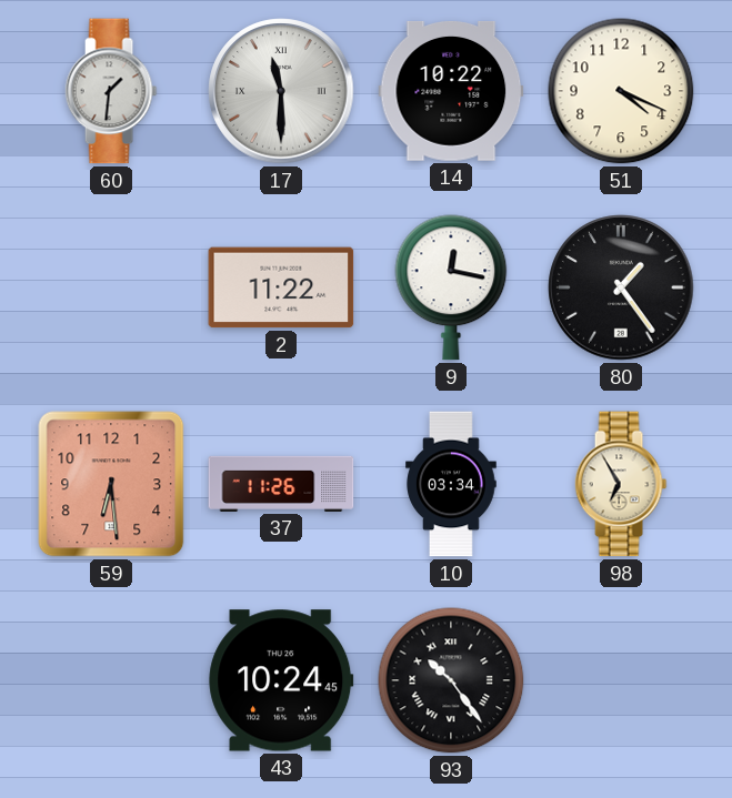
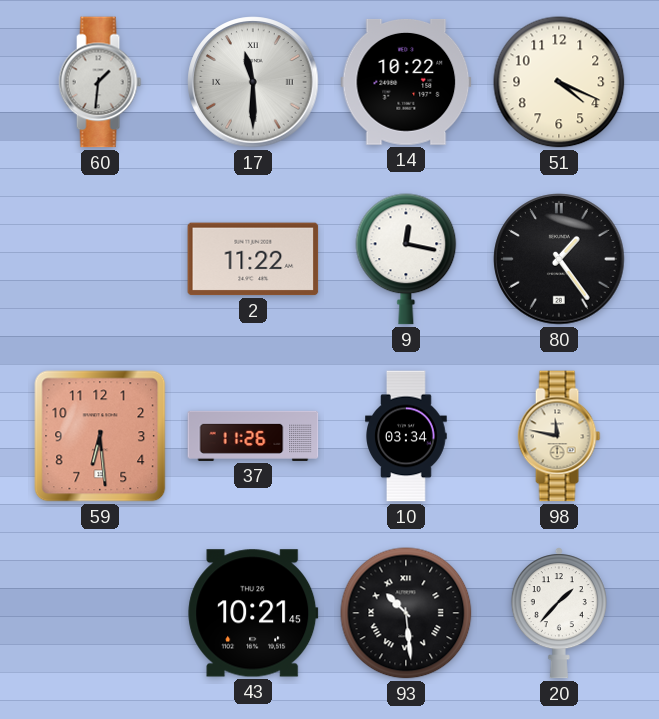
98: 6:55 -> 11:47
43: 10:24 -> 10:21
93: 10:24 -> 10:29
20: none -> 1:37
